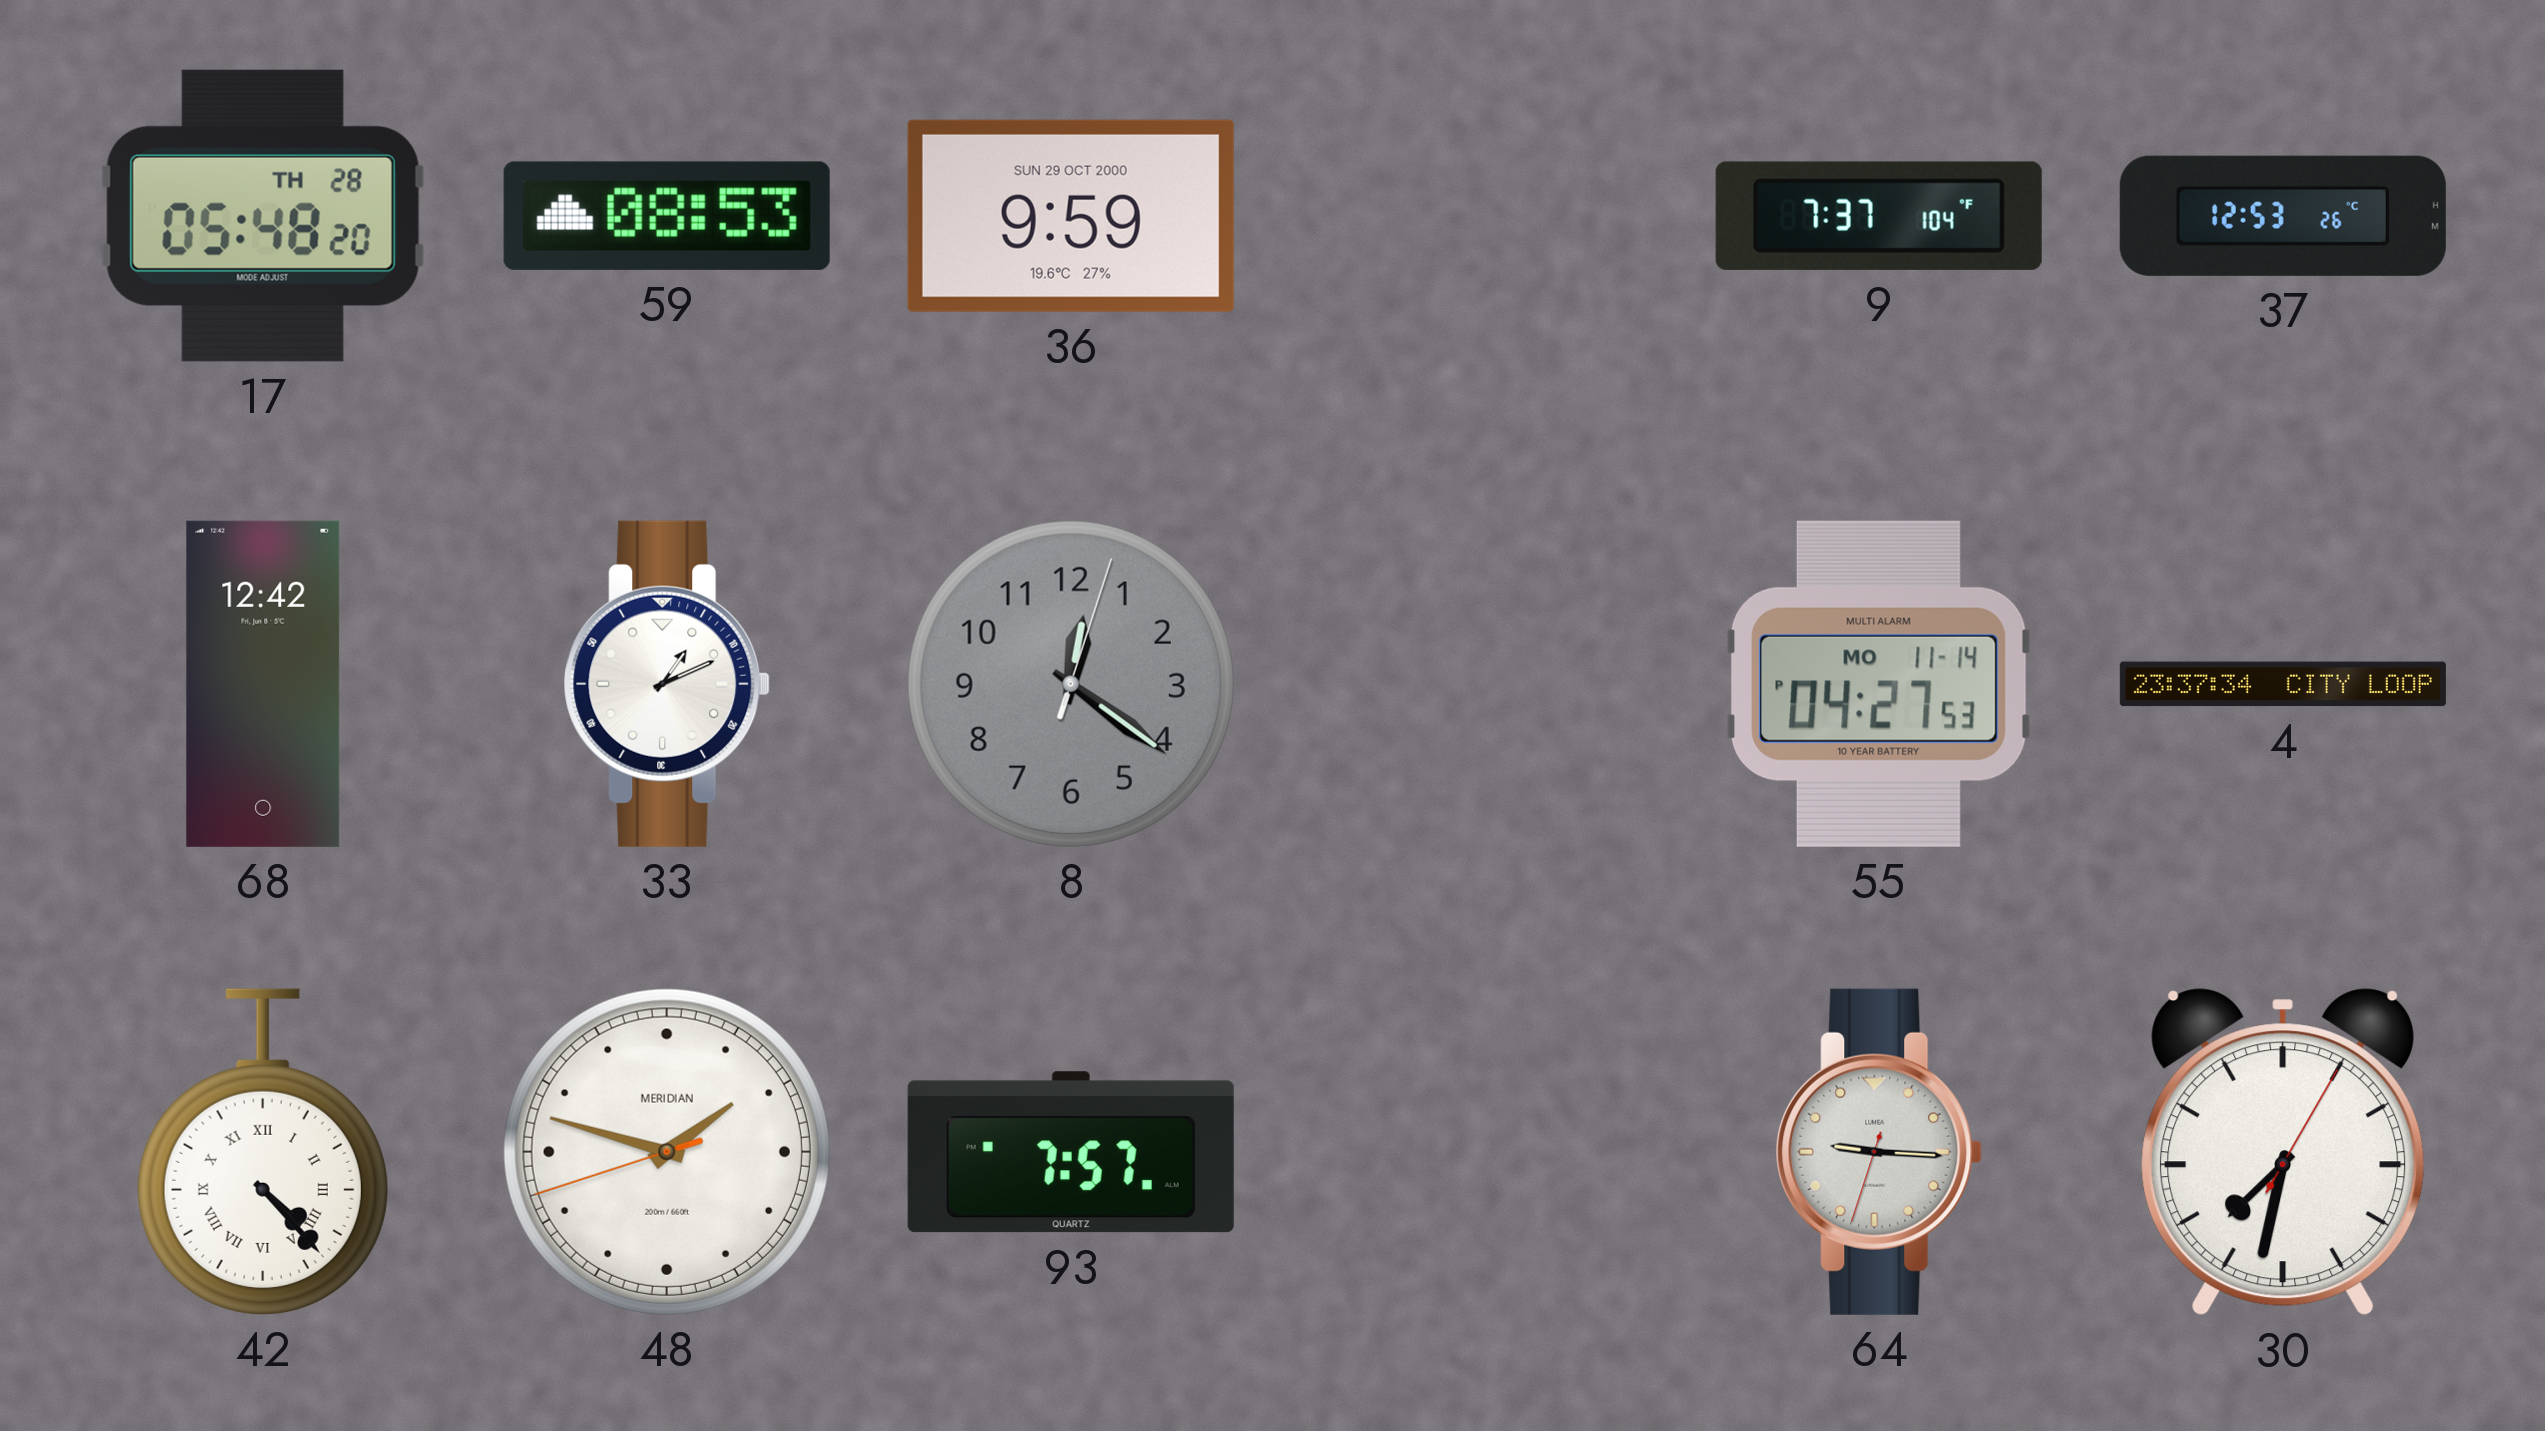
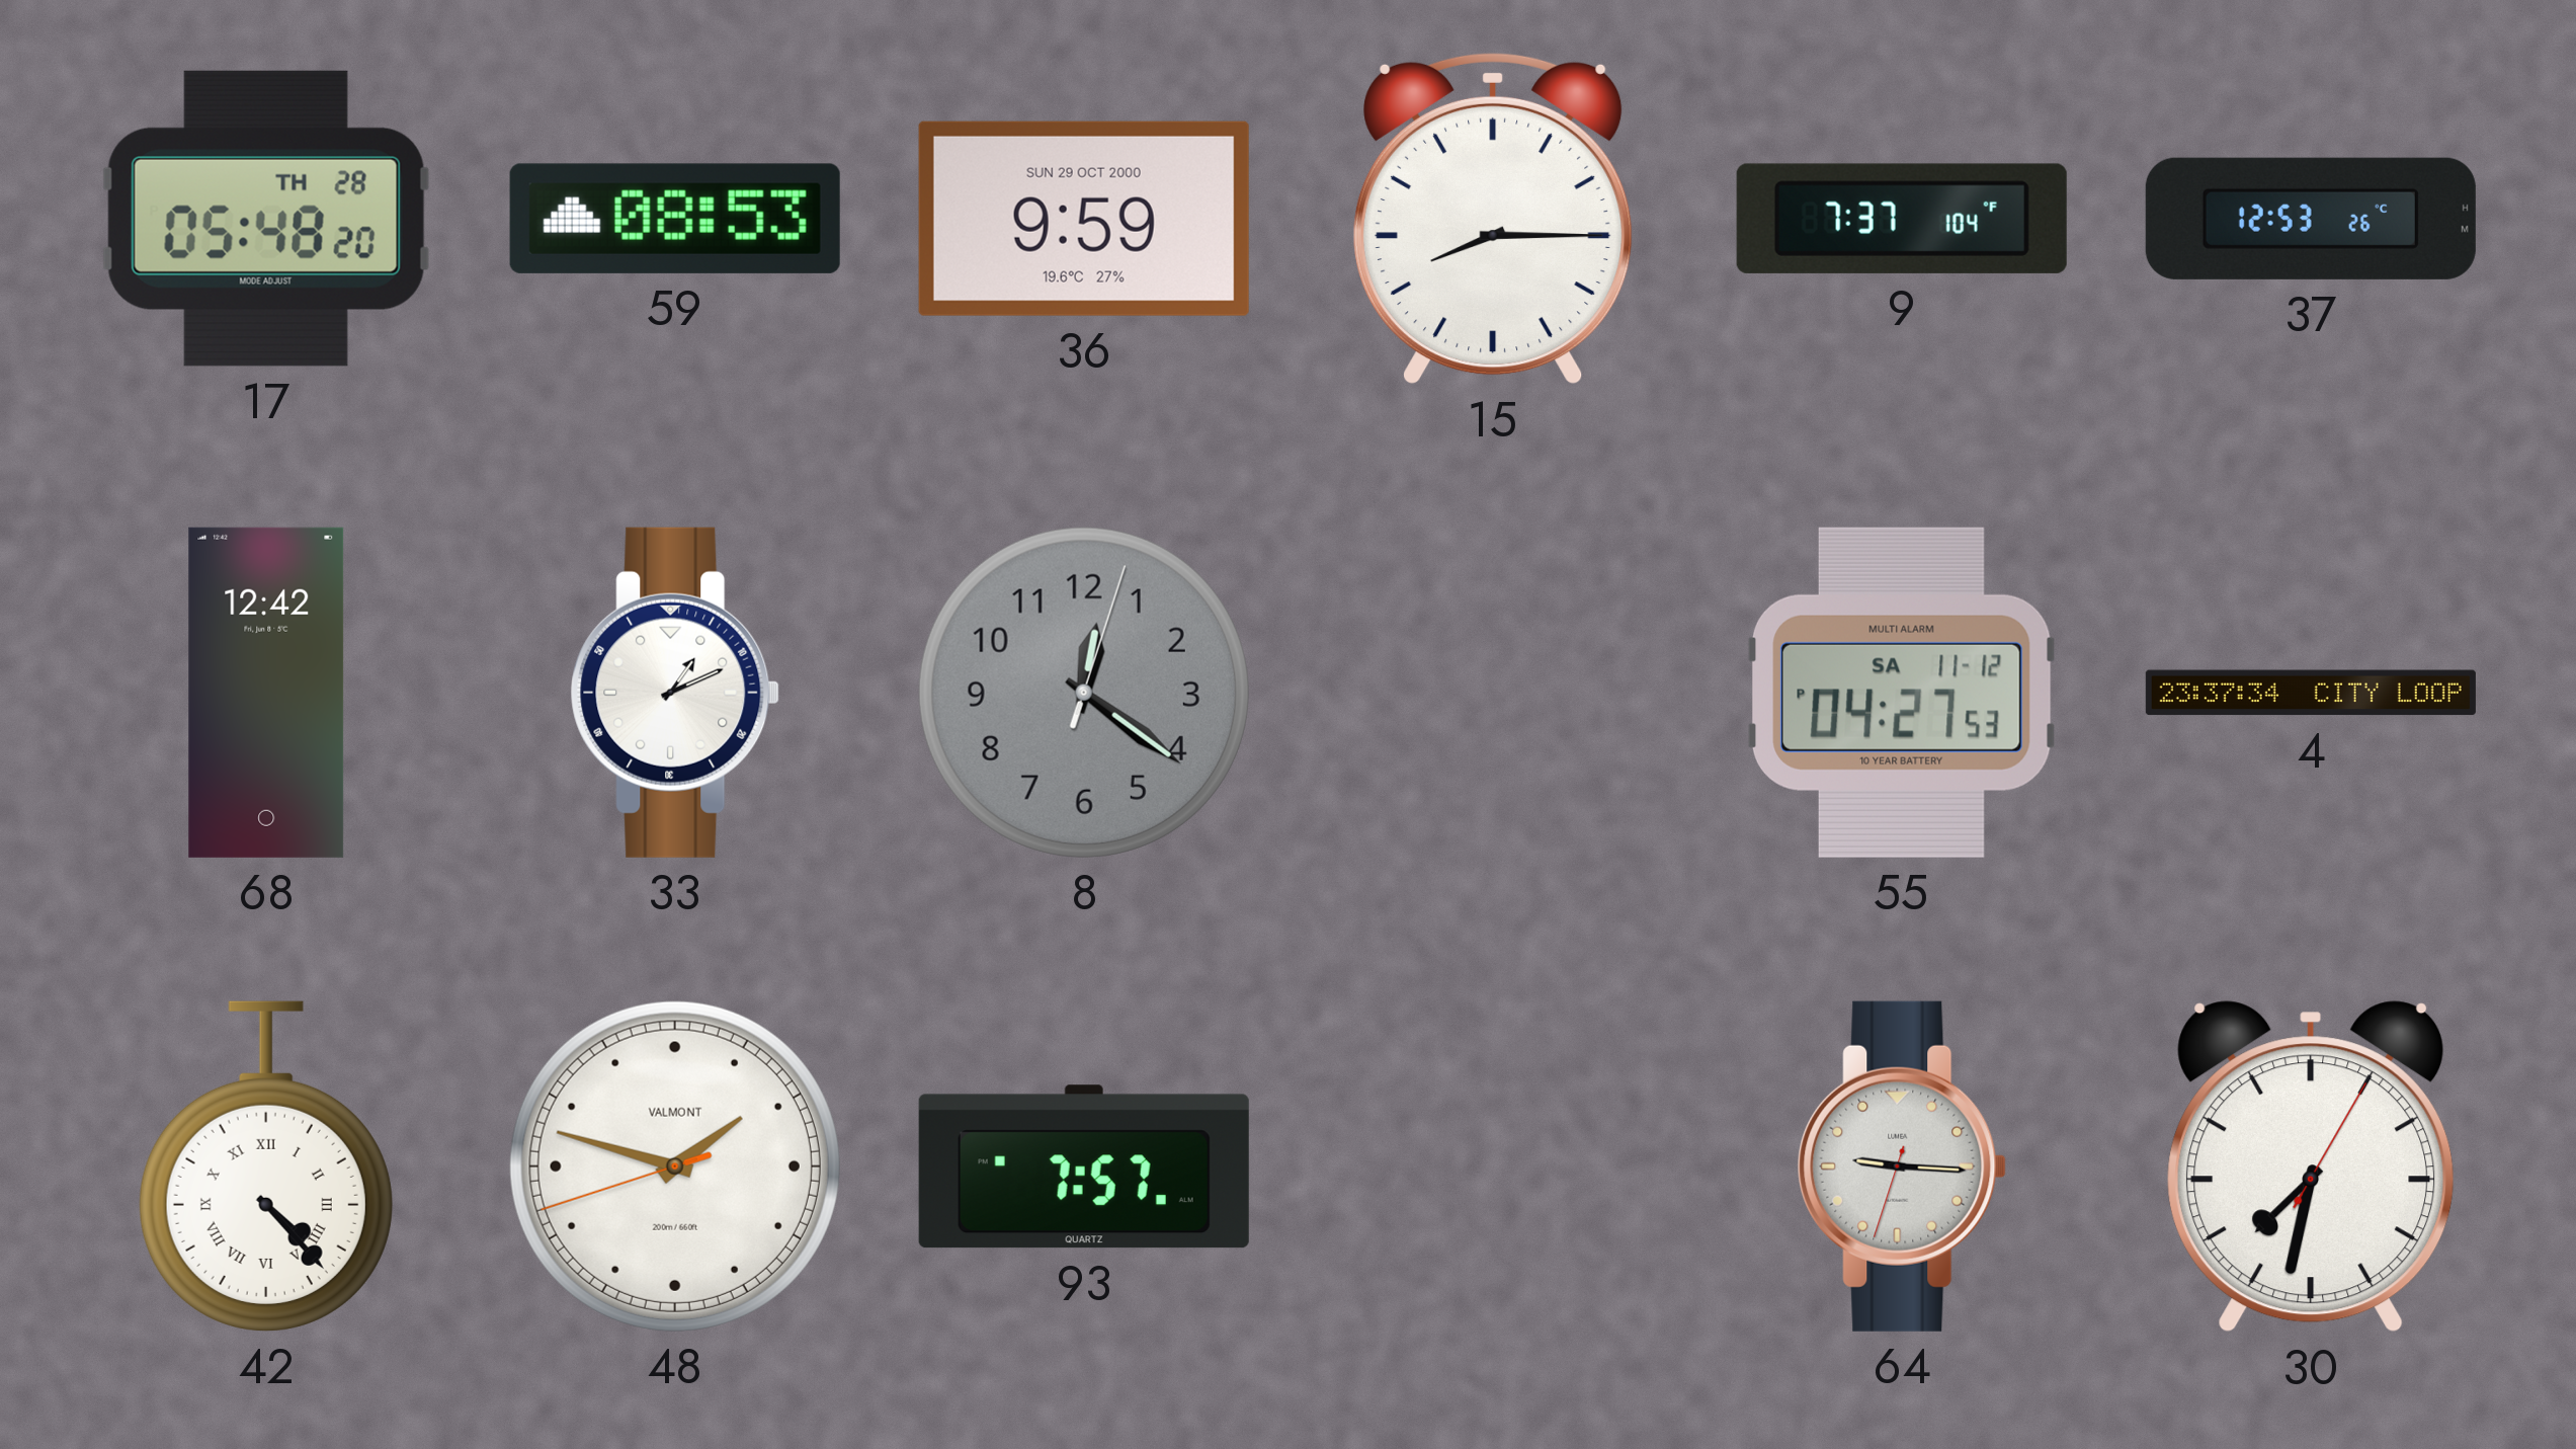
15: none -> 8:15
55 date: MO 11-14 -> SA 11-12
48 brand: MERIDIAN -> VALMONT
